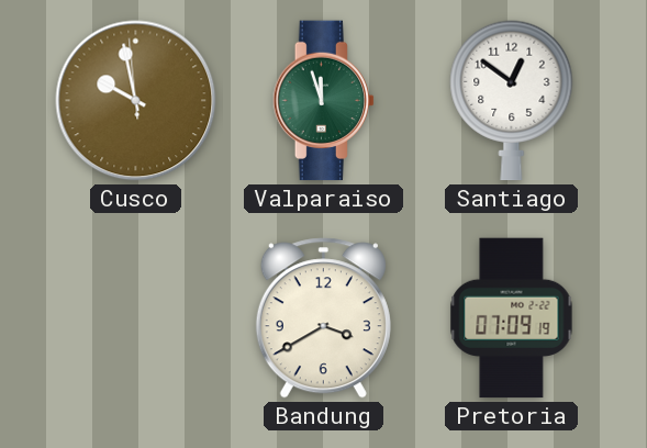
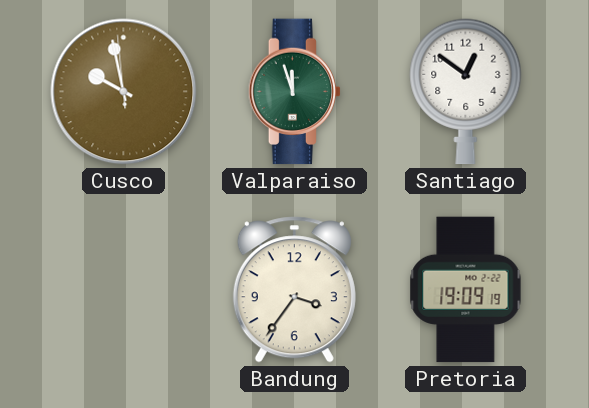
Bandung: 3:40 -> 3:36
Pretoria: 07:09 -> 19:09
